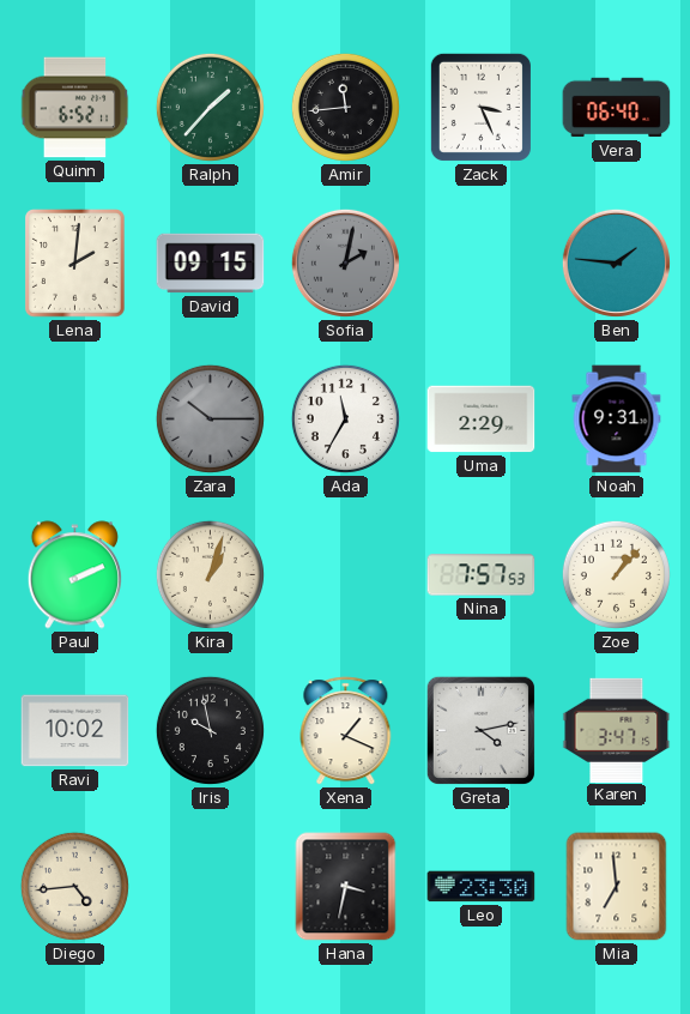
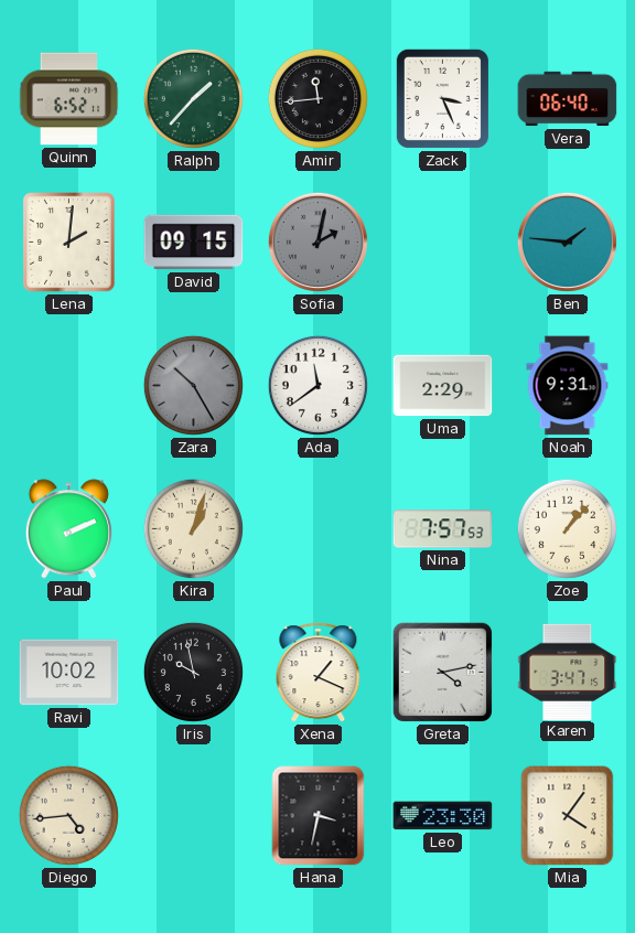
Zara: 10:15 -> 10:25
Ada: 11:35 -> 11:39
Mia: 6:59 -> 4:06
